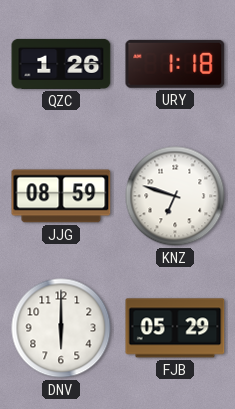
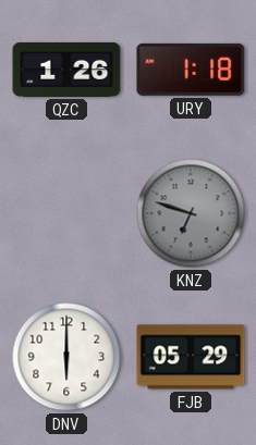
JJG: 08:59 -> none
KNZ dial: white -> grey
